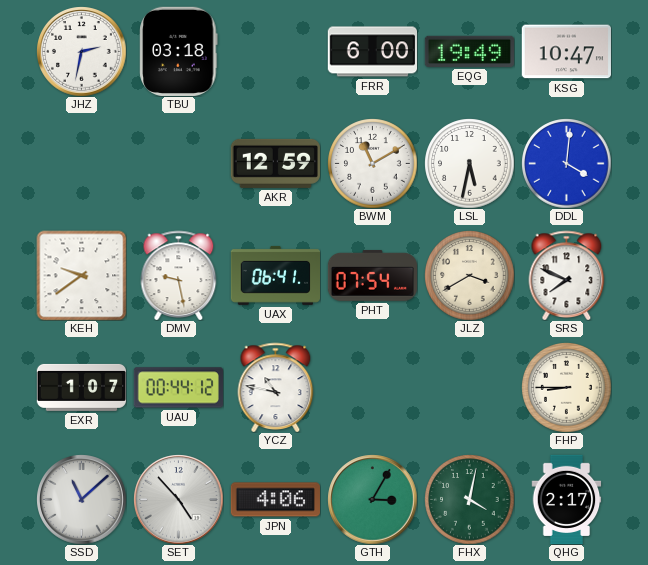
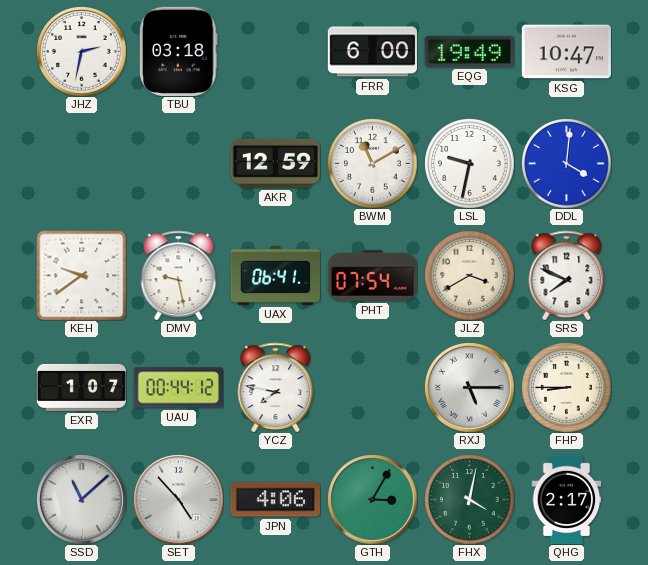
LSL: 5:32 -> 9:32
YCZ: 10:47 -> 7:47
RXJ: none -> 5:15
